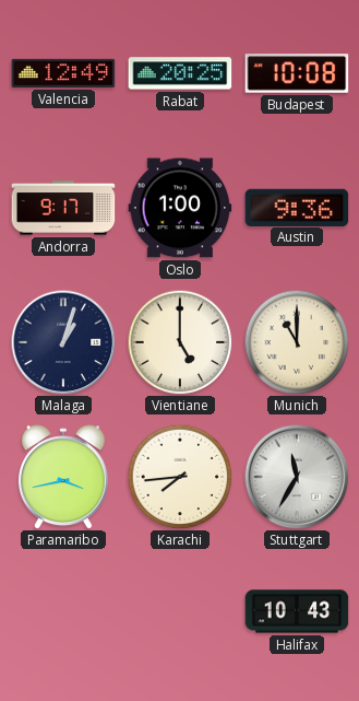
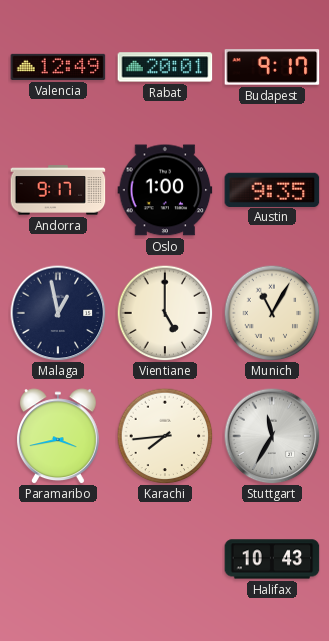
Rabat: 20:25 -> 20:01
Budapest: 10:08 -> 9:17
Austin: 9:36 -> 9:35
Malaga: 1:03 -> 12:58
Munich: 11:00 -> 11:05
